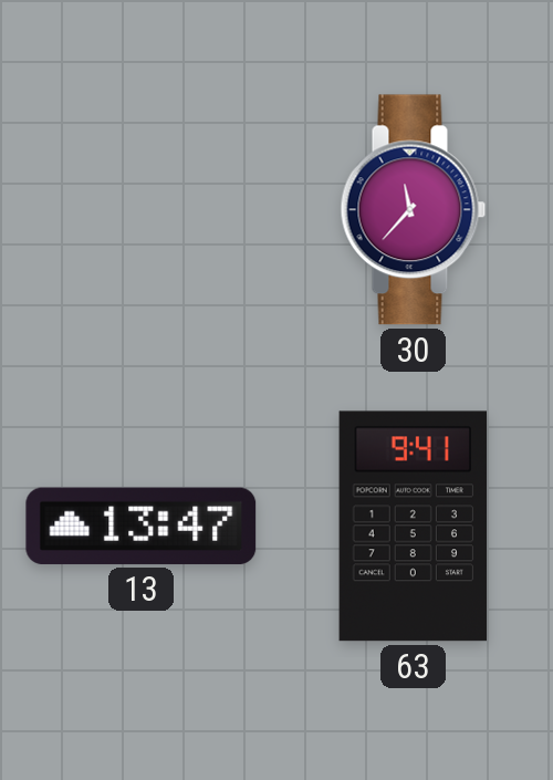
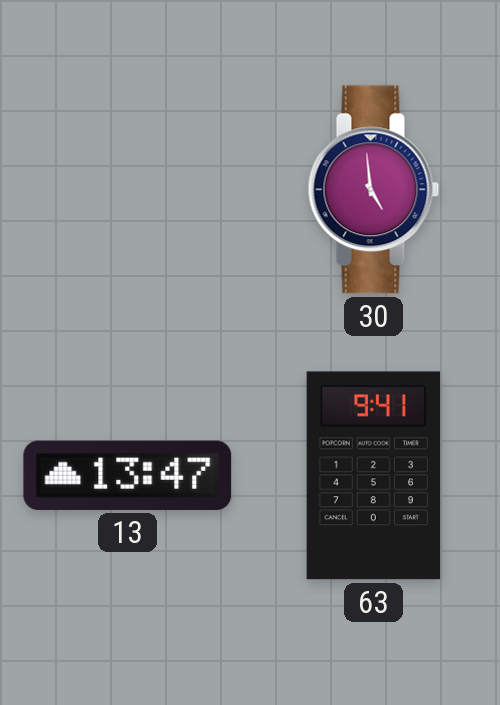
30: 11:37 -> 4:59
